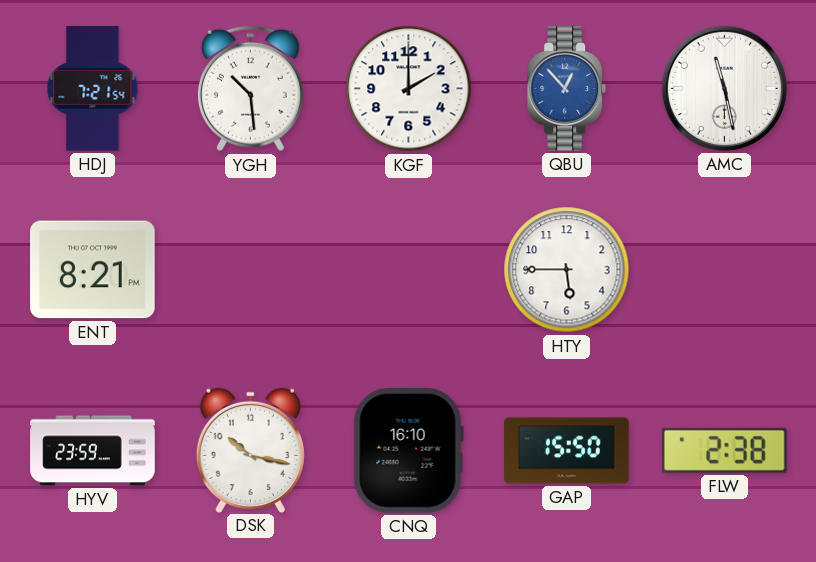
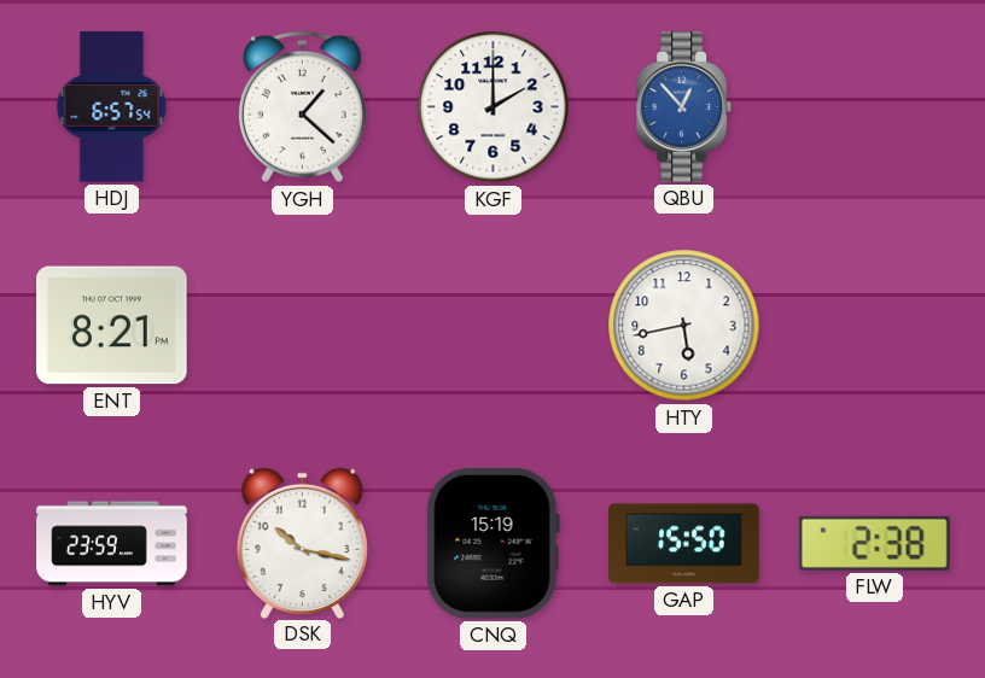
HDJ: 7:21 -> 6:57
YGH: 10:29 -> 1:22
AMC: 11:28 -> none
HTY: 5:45 -> 5:43
CNQ: 16:10 -> 15:19
